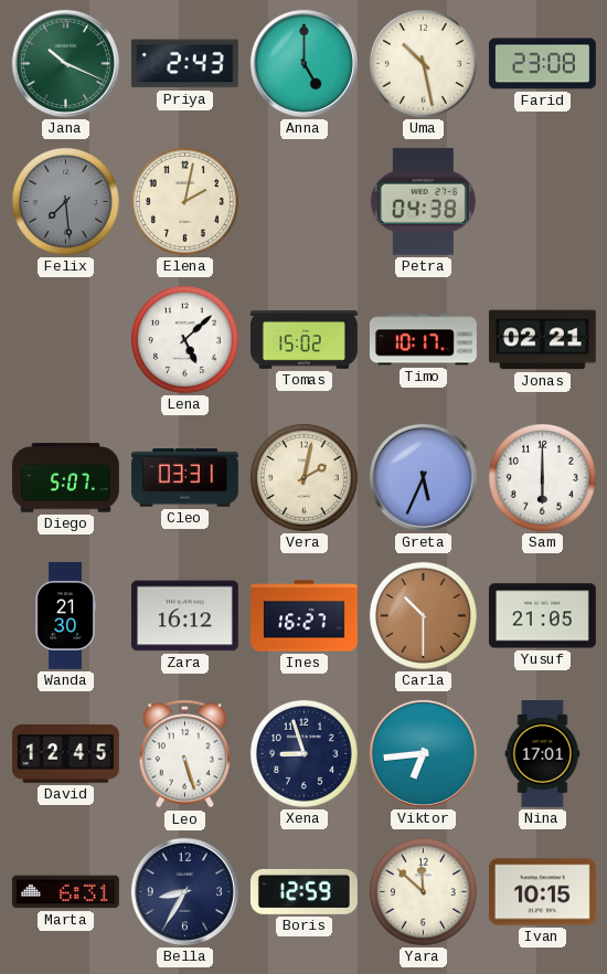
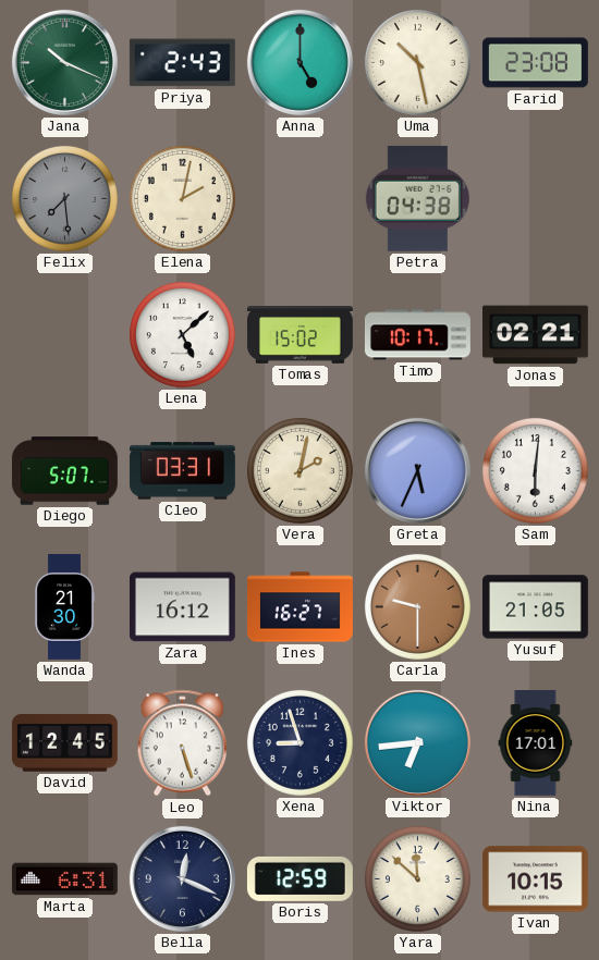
Sam: 6:00 -> 6:01
Carla: 10:30 -> 9:30
Bella: 8:35 -> 12:19
